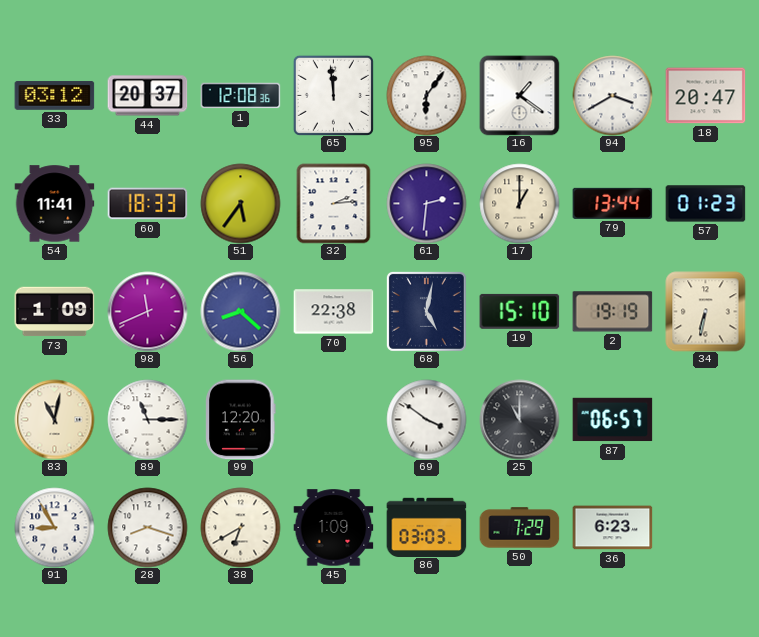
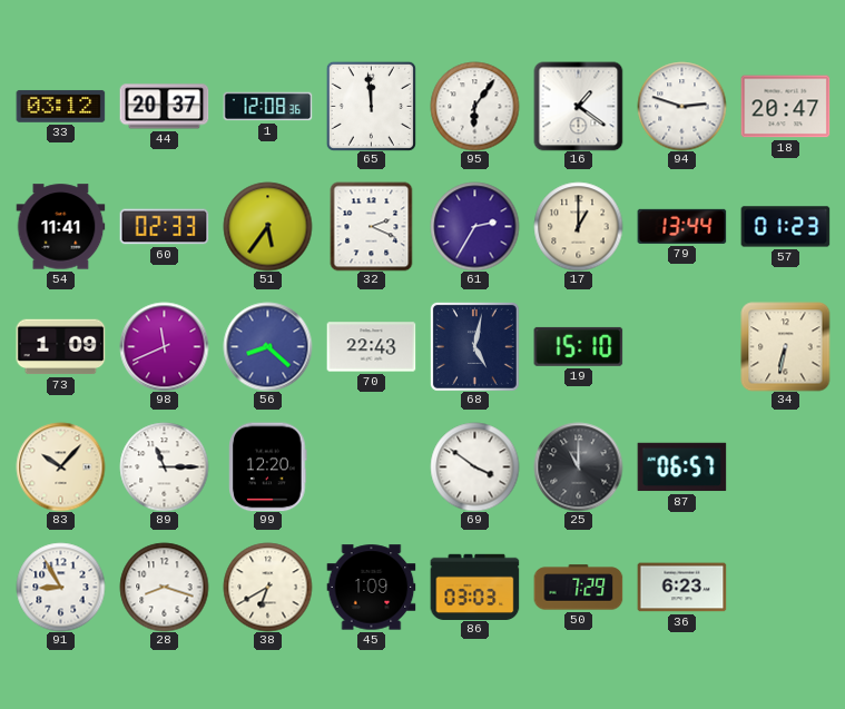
94: 3:40 -> 2:48
60: 18:33 -> 02:33
32: 2:14 -> 2:19
61: 2:31 -> 2:35
70: 22:38 -> 22:43
2: 19:19 -> none
83: 11:02 -> 10:07
